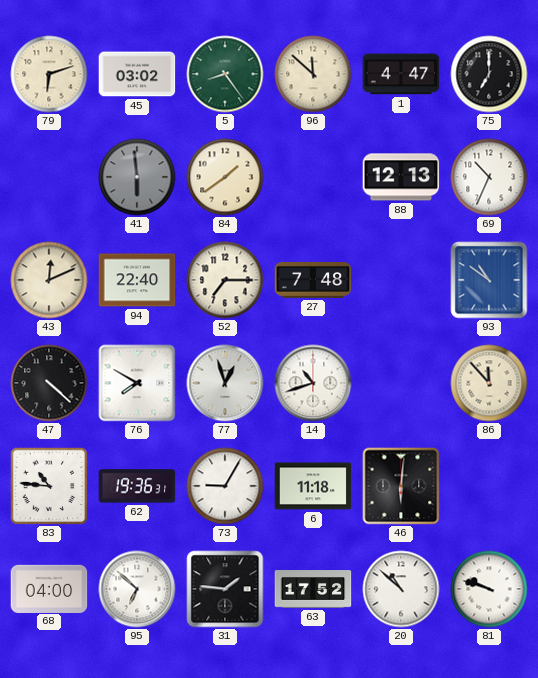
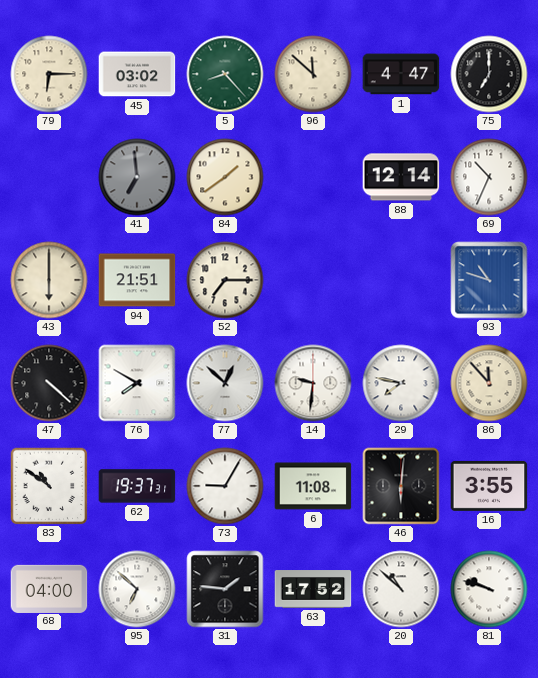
79: 6:12 -> 6:15
5: 8:24 -> 8:23
41: 5:59 -> 6:59
88: 12:13 -> 12:14
43: 12:11 -> 6:00
94: 22:40 -> 21:51
27: 7:48 -> none
93: 10:51 -> 10:48
77: 12:57 -> 12:52
14: 10:42 -> 9:31
29: none -> 7:47
83: 10:46 -> 10:51
62: 19:36 -> 19:37
6: 11:18 -> 11:08
16: none -> 3:55
